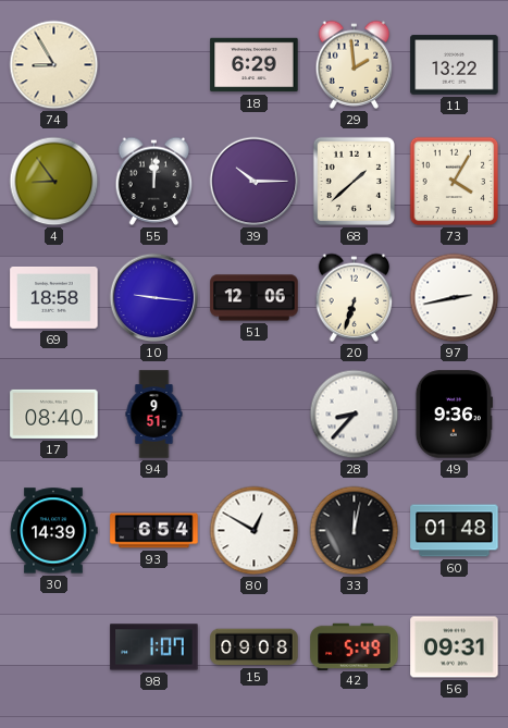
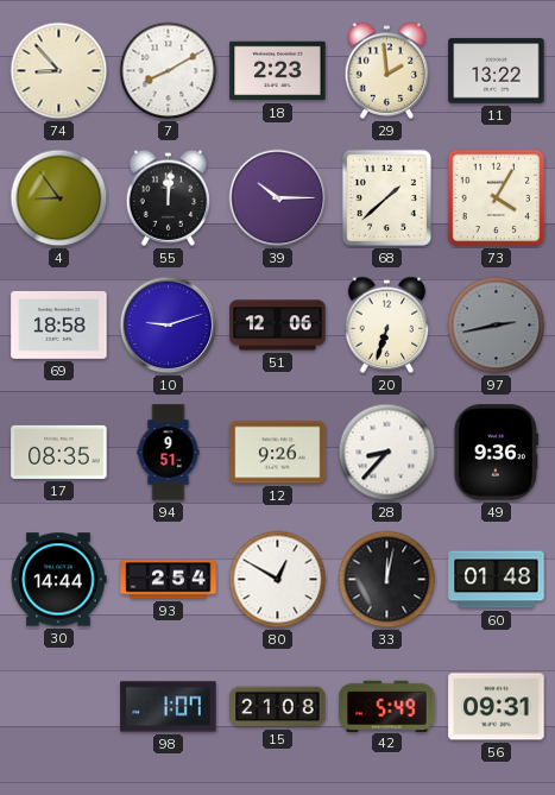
74: 8:55 -> 8:53
7: none -> 8:10
18: 6:29 -> 2:23
10: 9:16 -> 9:12
97 dial: white -> grey
17: 08:40 -> 08:35
12: none -> 9:26
30: 14:39 -> 14:44
93: 6:54 -> 2:54
15: 09:08 -> 21:08
